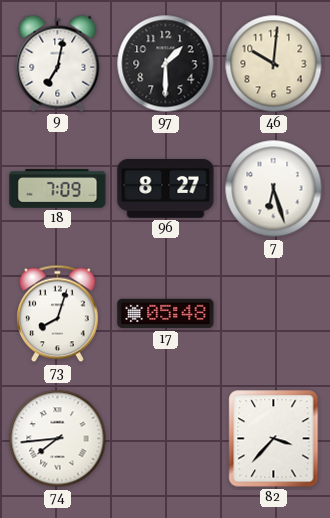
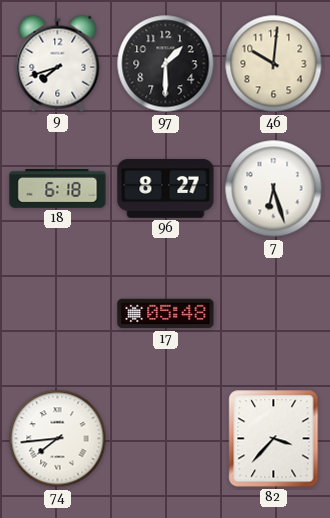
9: 7:02 -> 7:42
18: 7:09 -> 6:18
73: 8:03 -> none
